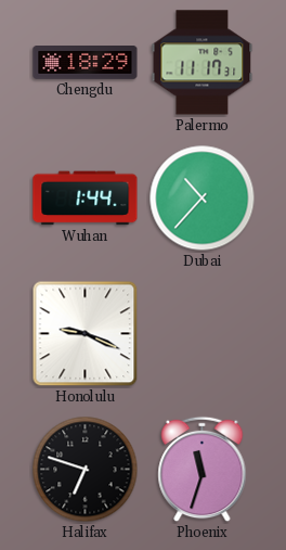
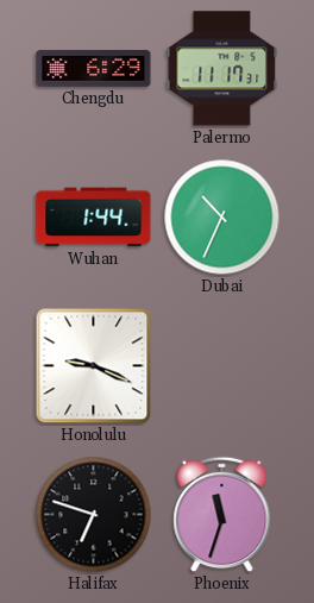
Chengdu: 18:29 -> 6:29
Dubai: 10:37 -> 10:34
